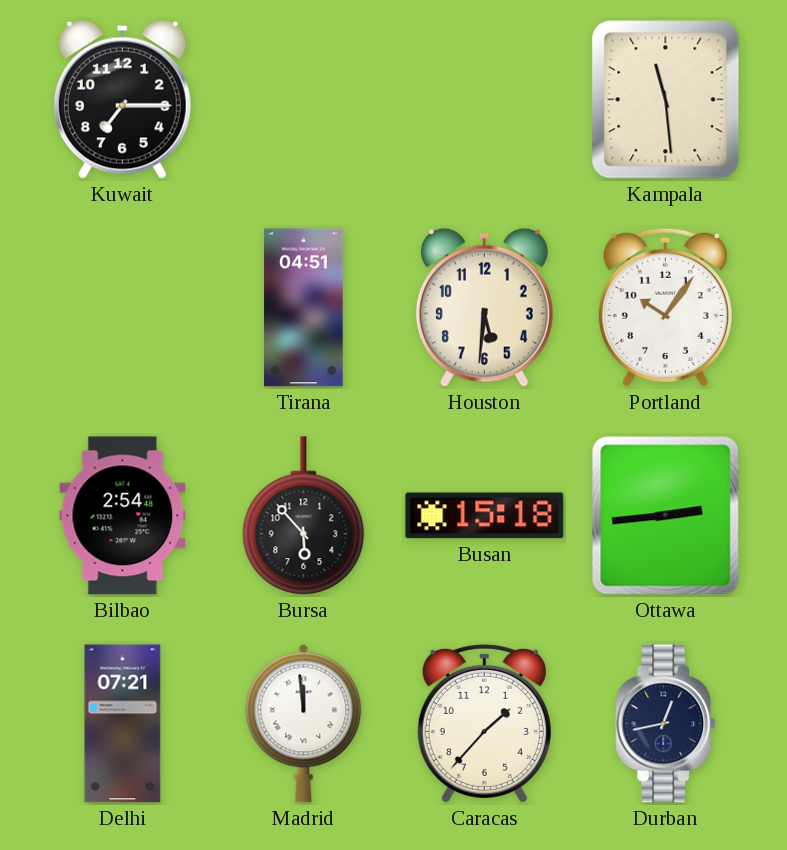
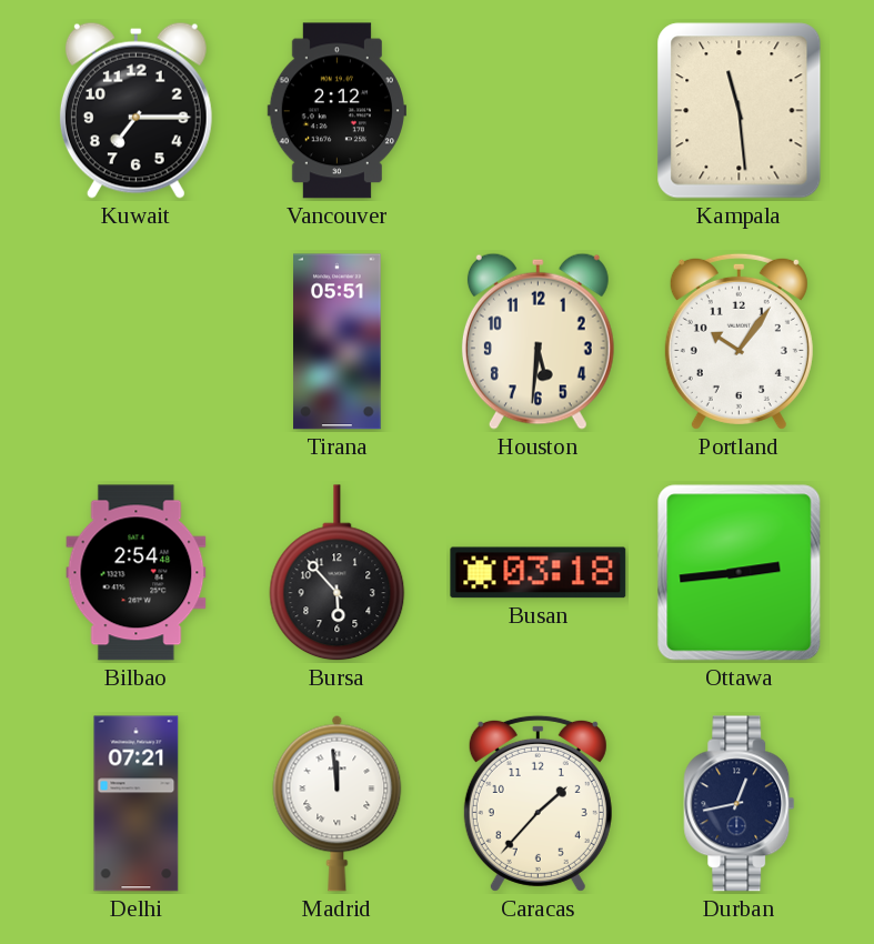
Vancouver: none -> 2:12
Tirana: 04:51 -> 05:51
Busan: 15:18 -> 03:18
